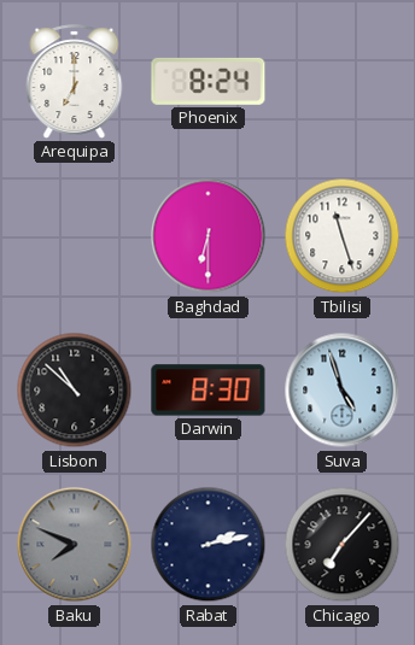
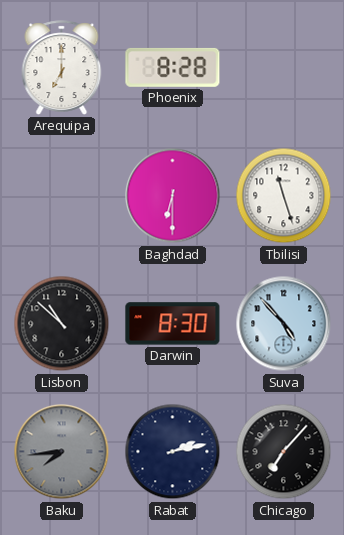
Phoenix: 8:24 -> 8:28
Suva: 4:57 -> 4:53
Baku: 7:49 -> 7:44
